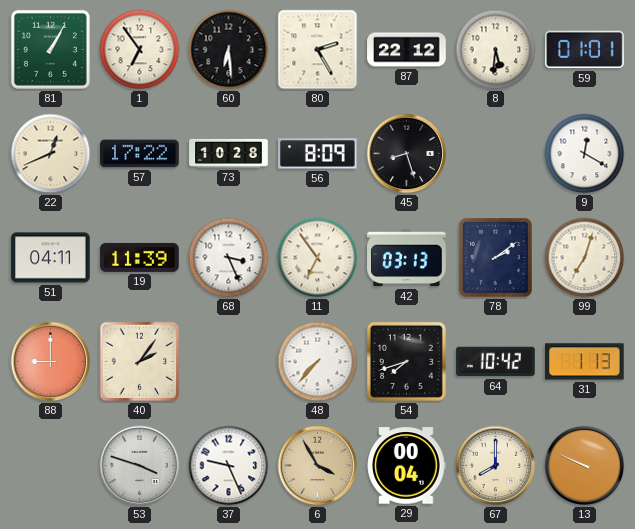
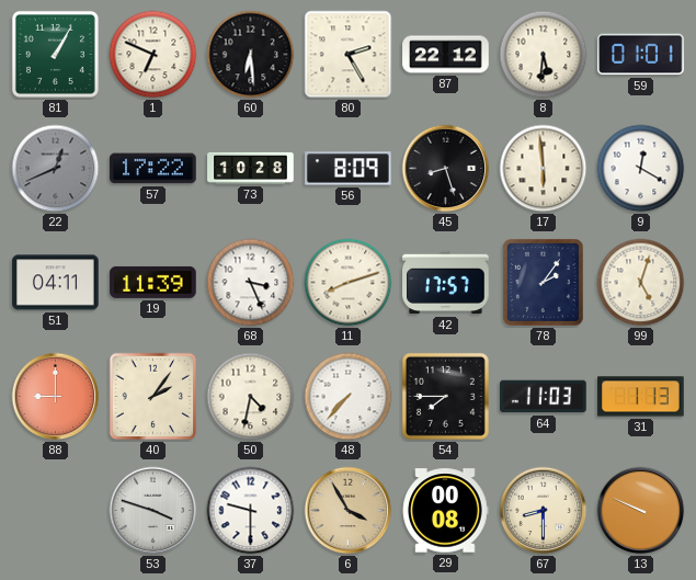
1: 6:54 -> 6:49
22 dial: cream -> grey
17: none -> 5:59
11: 6:54 -> 8:12
42: 03:13 -> 17:57
78: 2:09 -> 2:06
99: 7:03 -> 5:03
50: none -> 4:32
54: 7:42 -> 7:45
64: 10:42 -> 11:03
37: 9:26 -> 9:30
29: 00:04 -> 00:08
67: 8:00 -> 8:30
